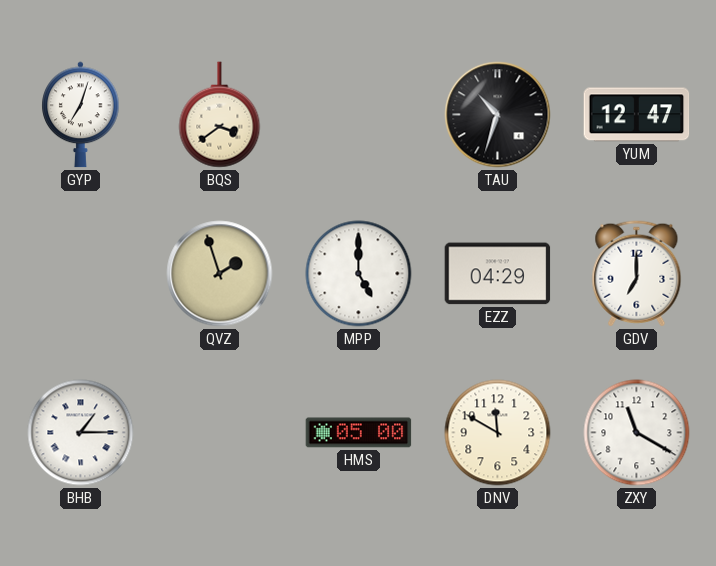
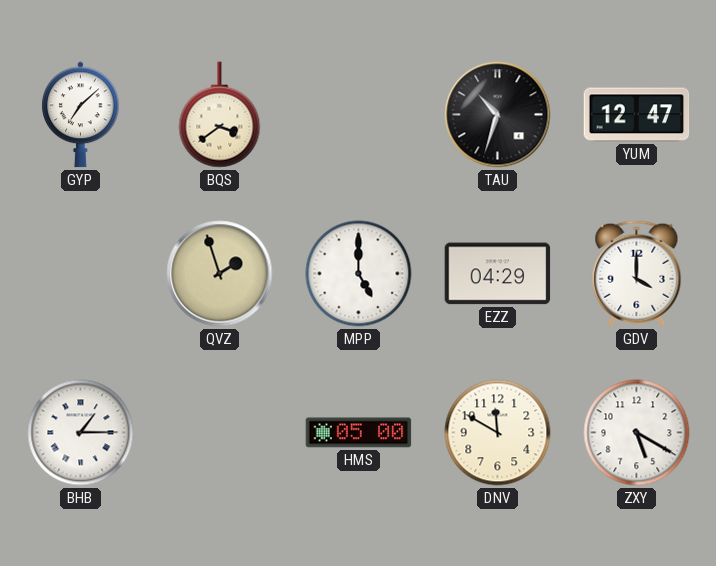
GYP: 7:03 -> 7:08
GDV: 7:00 -> 4:00
ZXY: 11:20 -> 5:20
